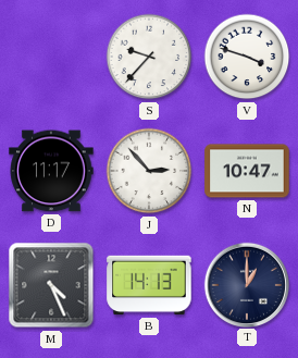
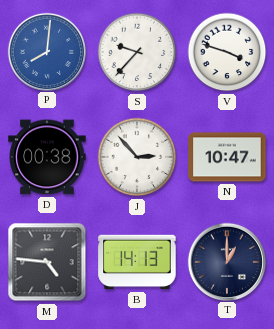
P: none -> 8:01
D: 11:17 -> 00:38
M: 4:26 -> 4:46
